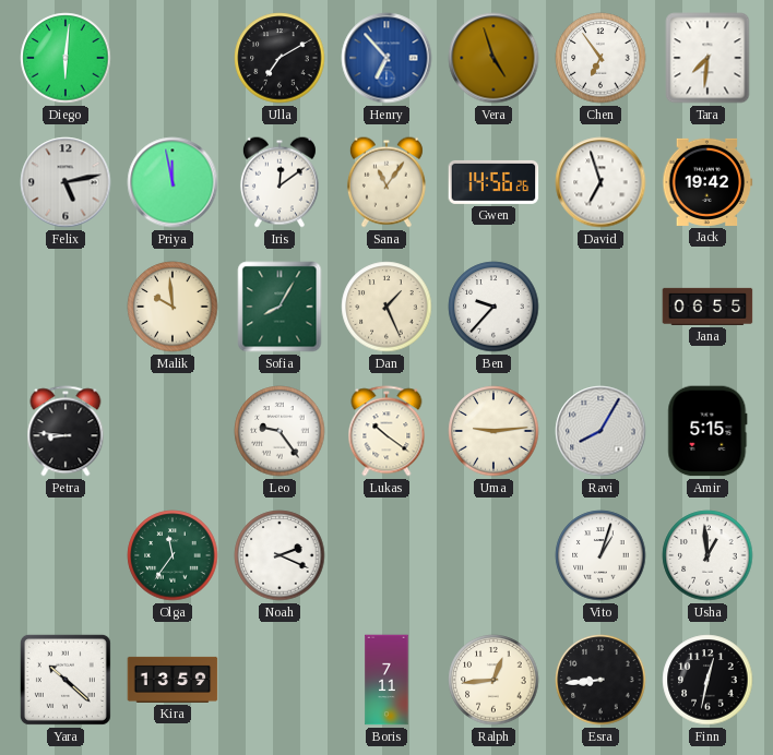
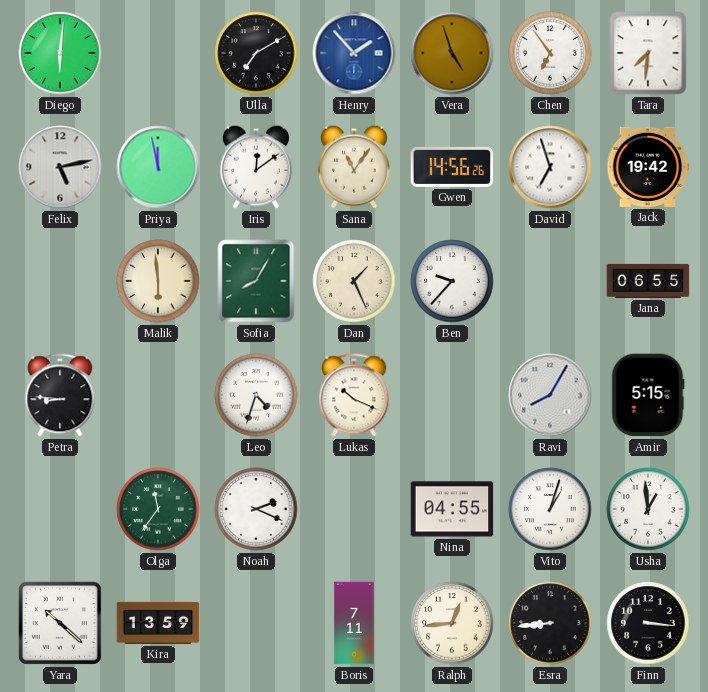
Henry: 6:53 -> 1:53
Malik: 9:59 -> 5:59
Leo: 9:24 -> 4:33
Lukas: 10:21 -> 10:19
Uma: 9:14 -> none
Nina: none -> 04:55
Finn: 12:32 -> 3:16
